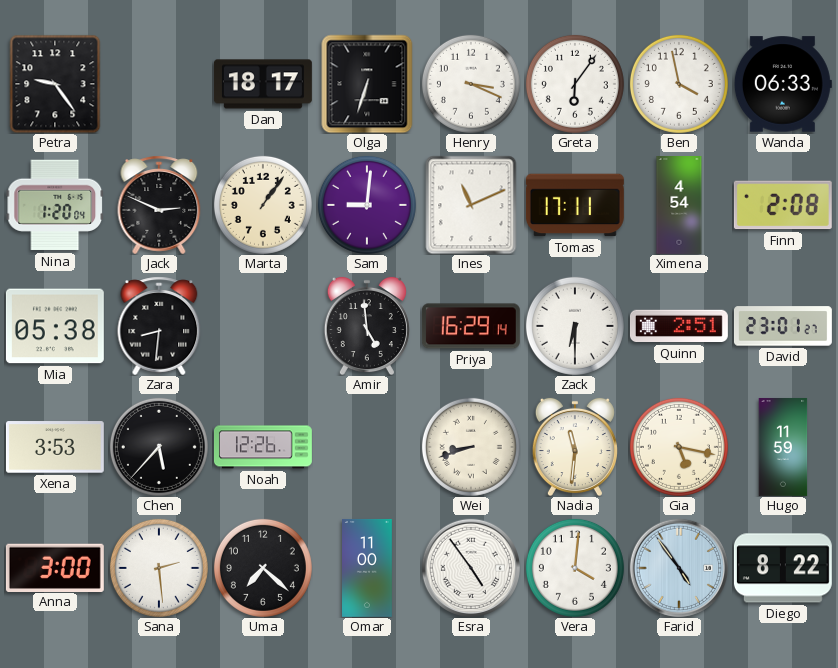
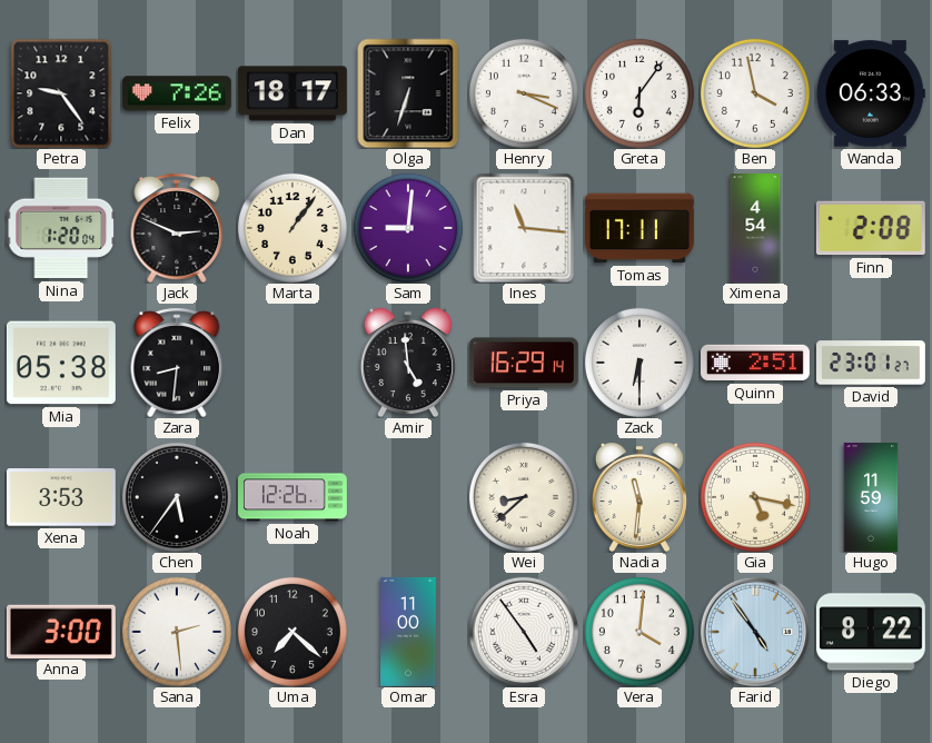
Felix: none -> 7:26
Ines: 11:11 -> 11:16
Chen: 5:37 -> 5:36
Wei: 8:42 -> 8:38
